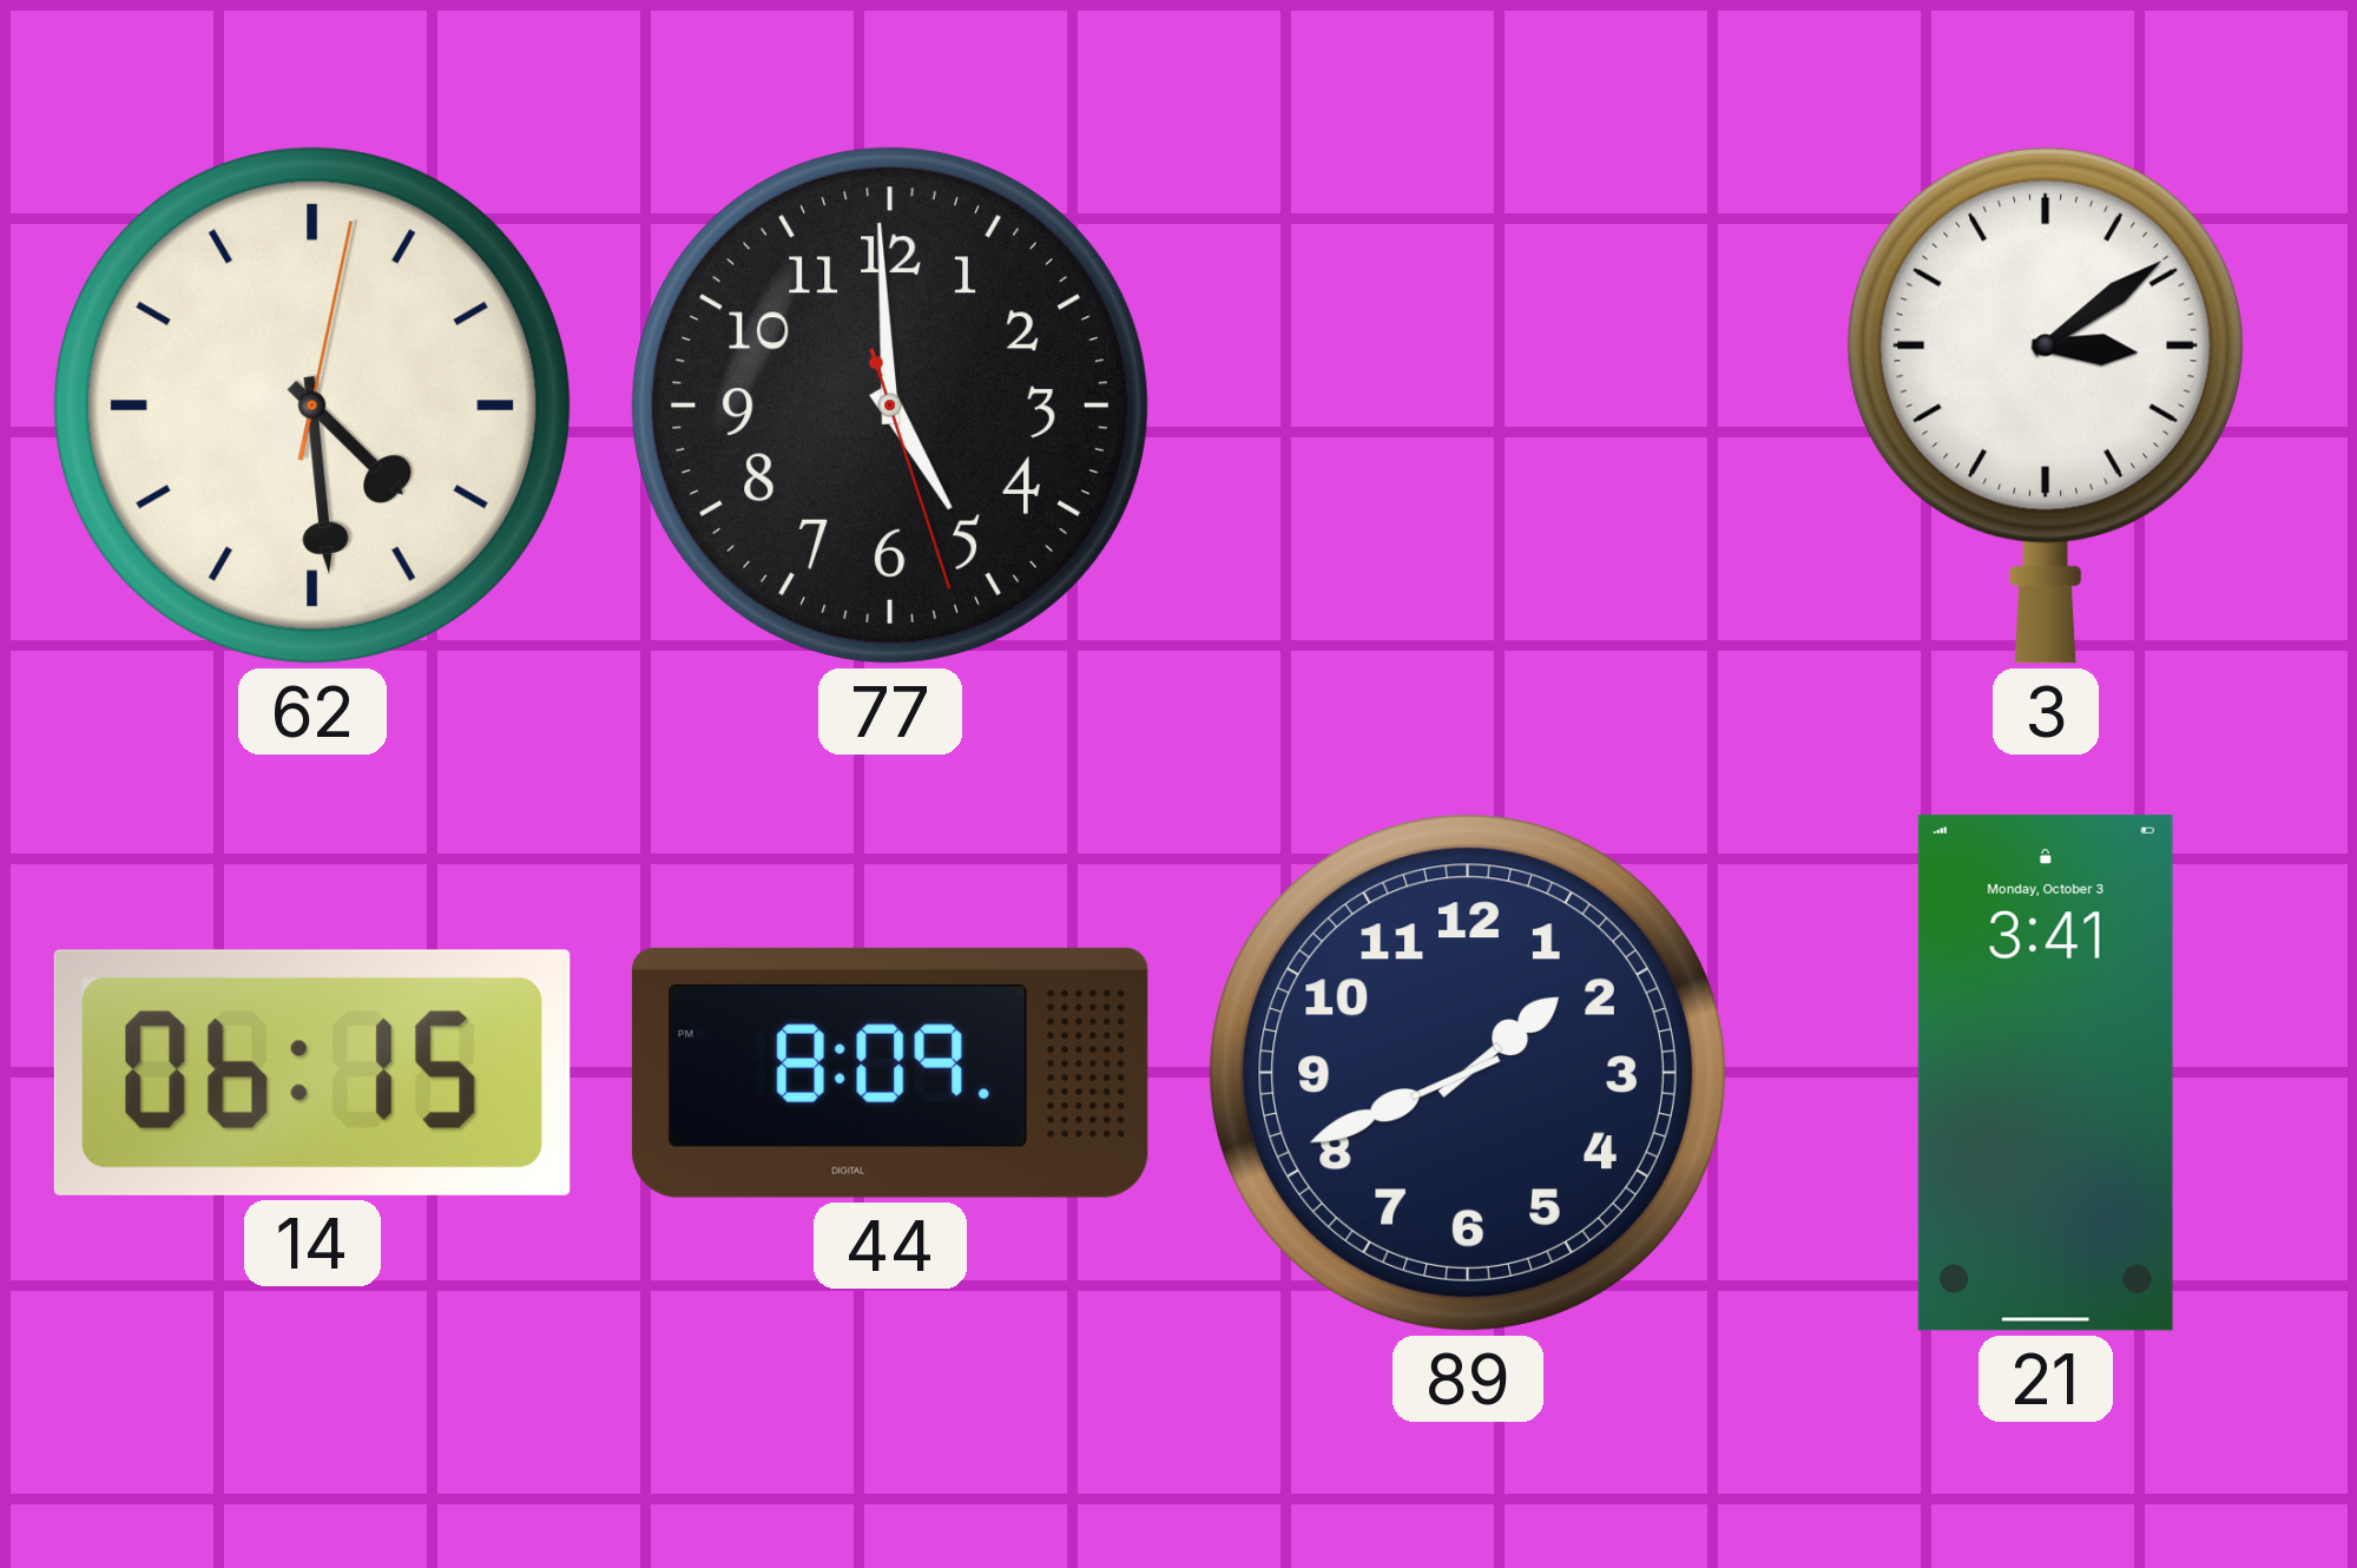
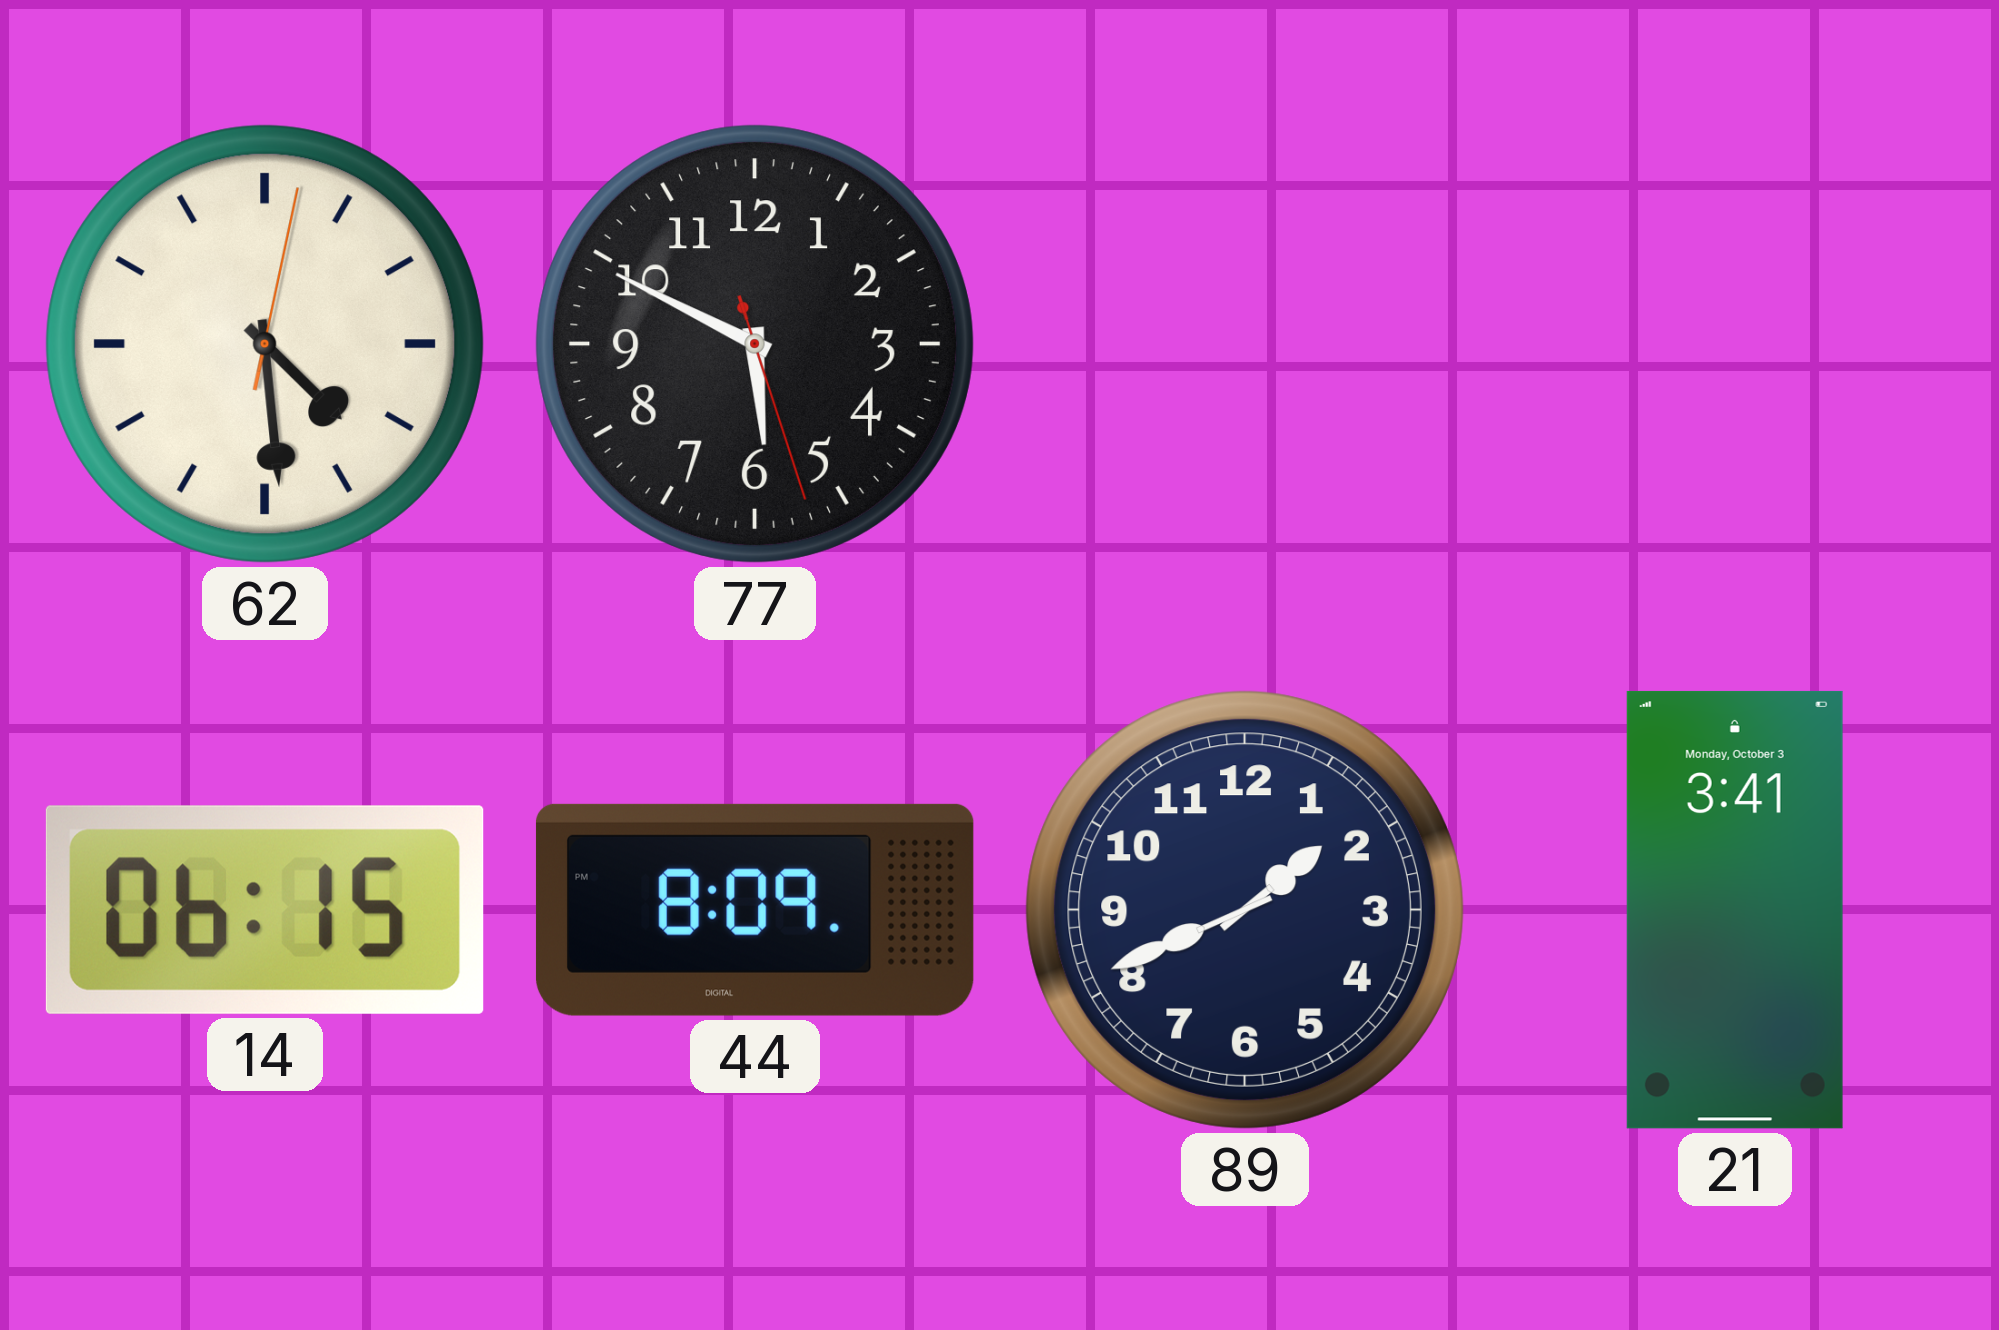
77: 4:59 -> 5:49
3: 3:09 -> none
